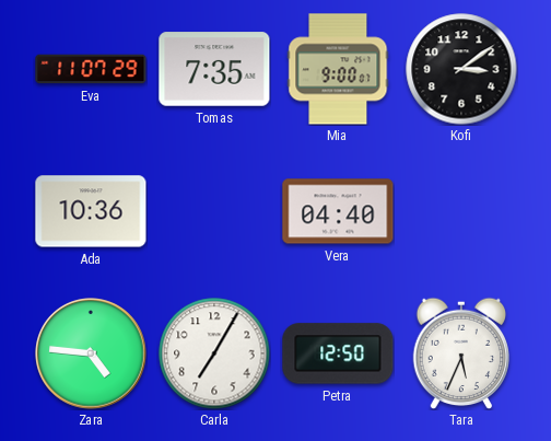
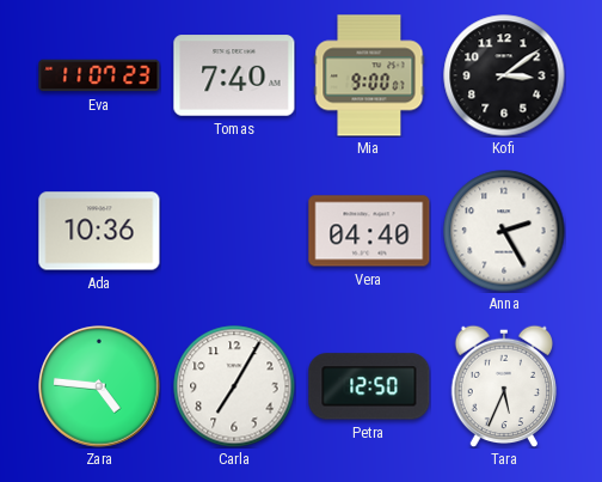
Eva: 11:07:29 -> 11:07:23
Tomas: 7:35 -> 7:40
Anna: none -> 2:25
